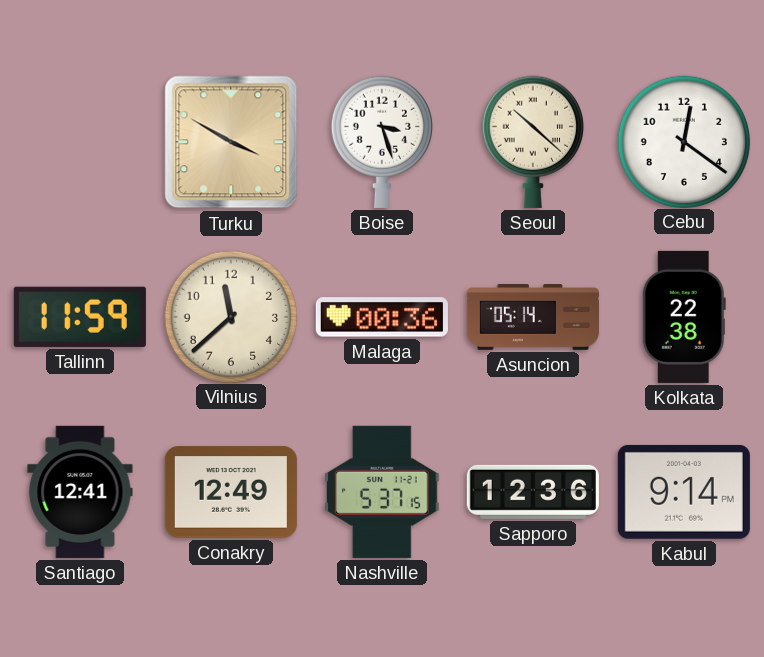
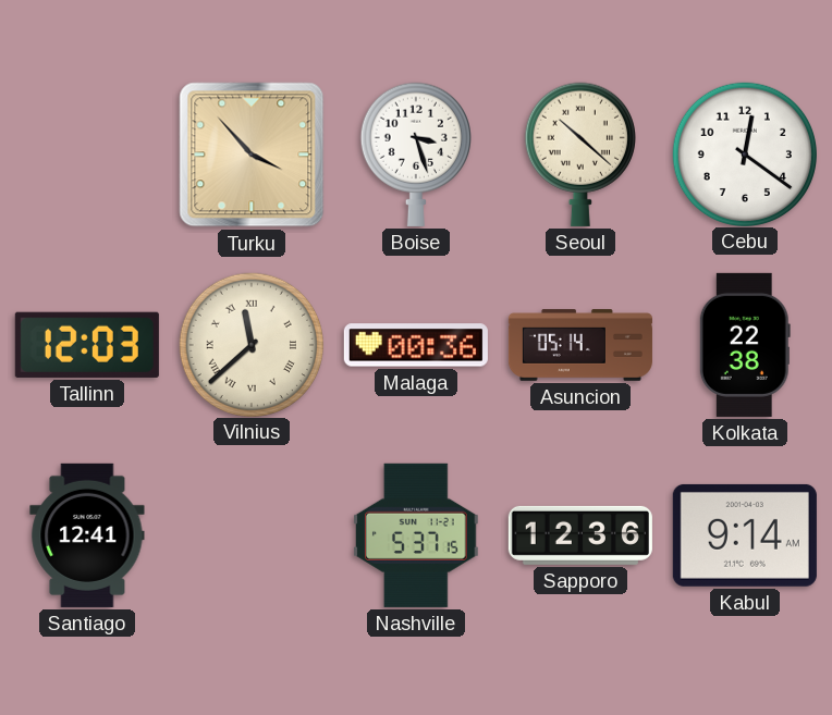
Turku: 3:50 -> 3:53
Tallinn: 11:59 -> 12:03
Vilnius numerals: Arabic -> Roman
Conakry: 12:49 -> none
Kabul: 9:14 PM -> 9:14 AM
